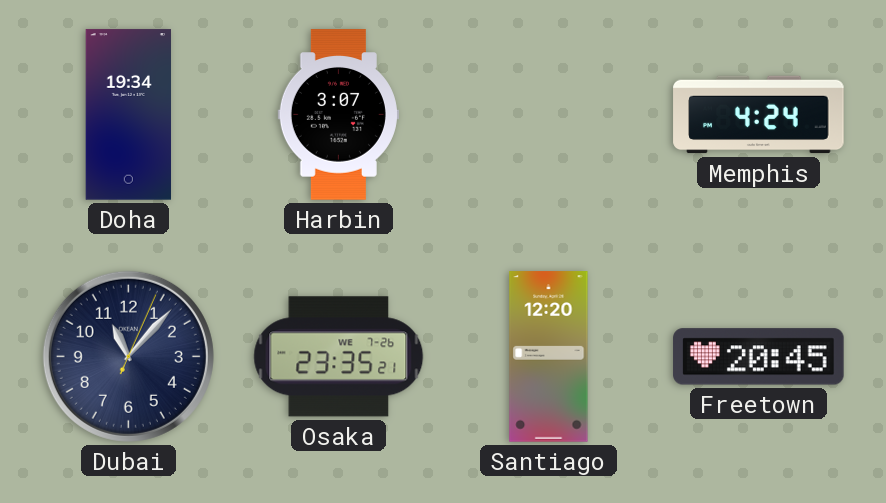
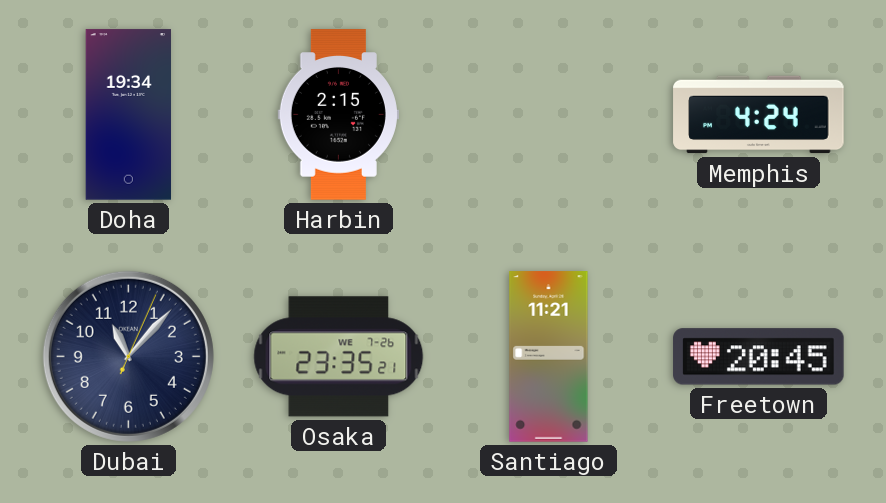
Harbin: 3:07 -> 2:15
Santiago: 12:20 -> 11:21
